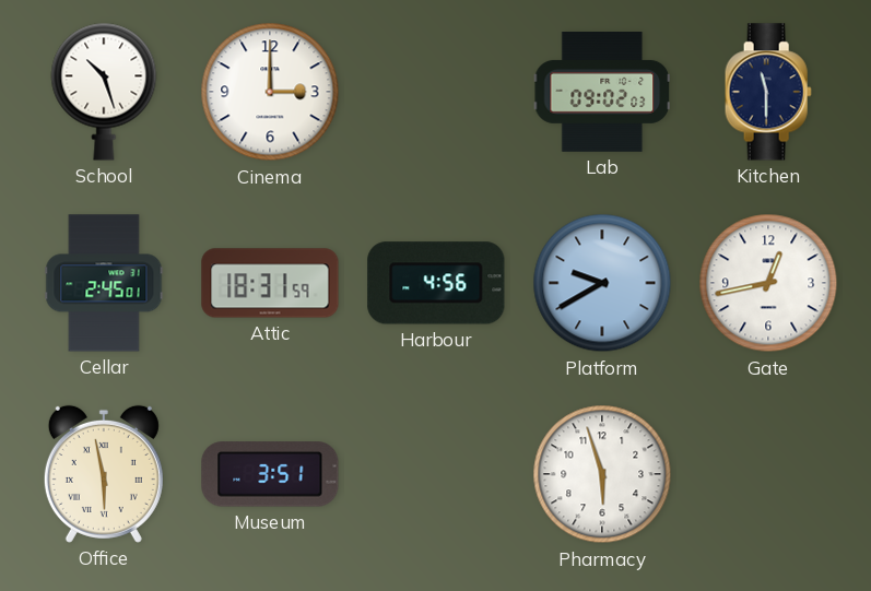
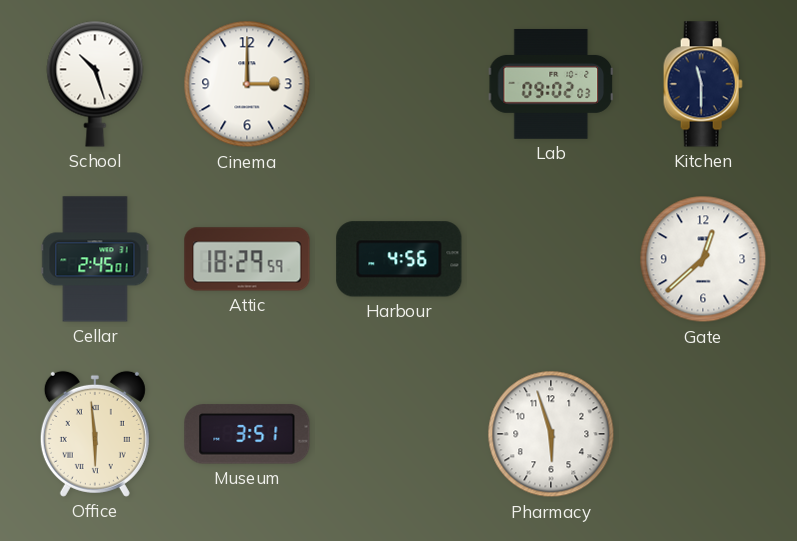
Attic: 18:31 -> 18:29
Platform: 9:40 -> none
Gate: 12:43 -> 12:38
Office: 5:58 -> 5:59
